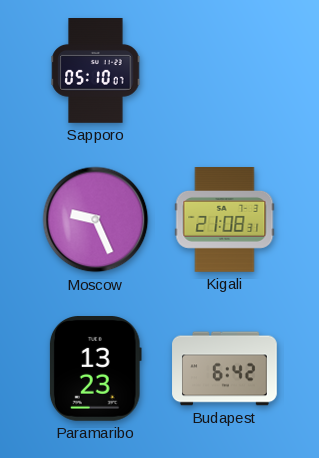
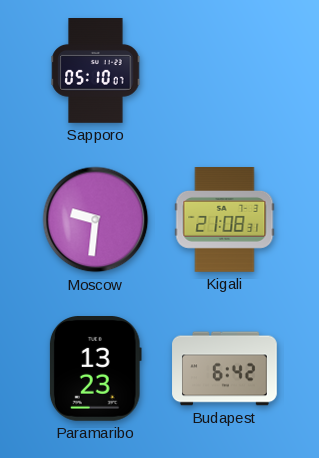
Moscow: 9:26 -> 9:31
